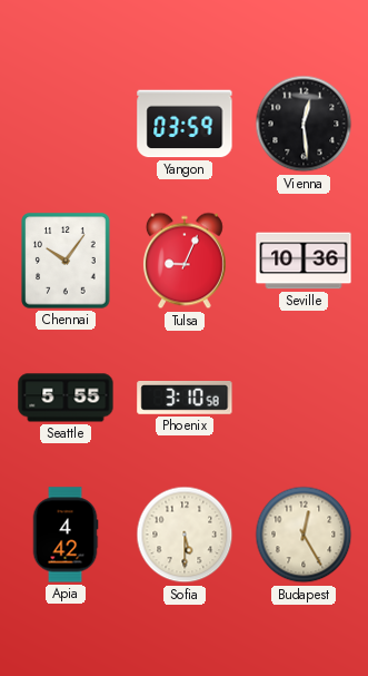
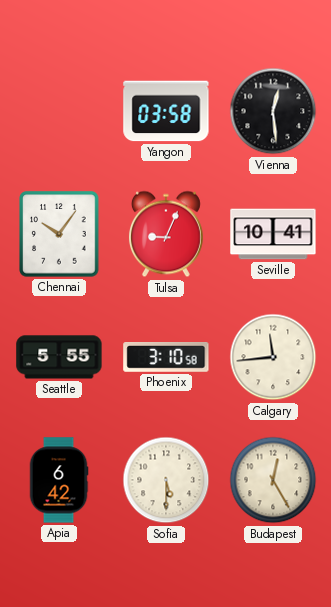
Yangon: 03:59 -> 03:58
Seville: 10:36 -> 10:41
Calgary: none -> 11:44
Apia: 4:42 -> 6:42
